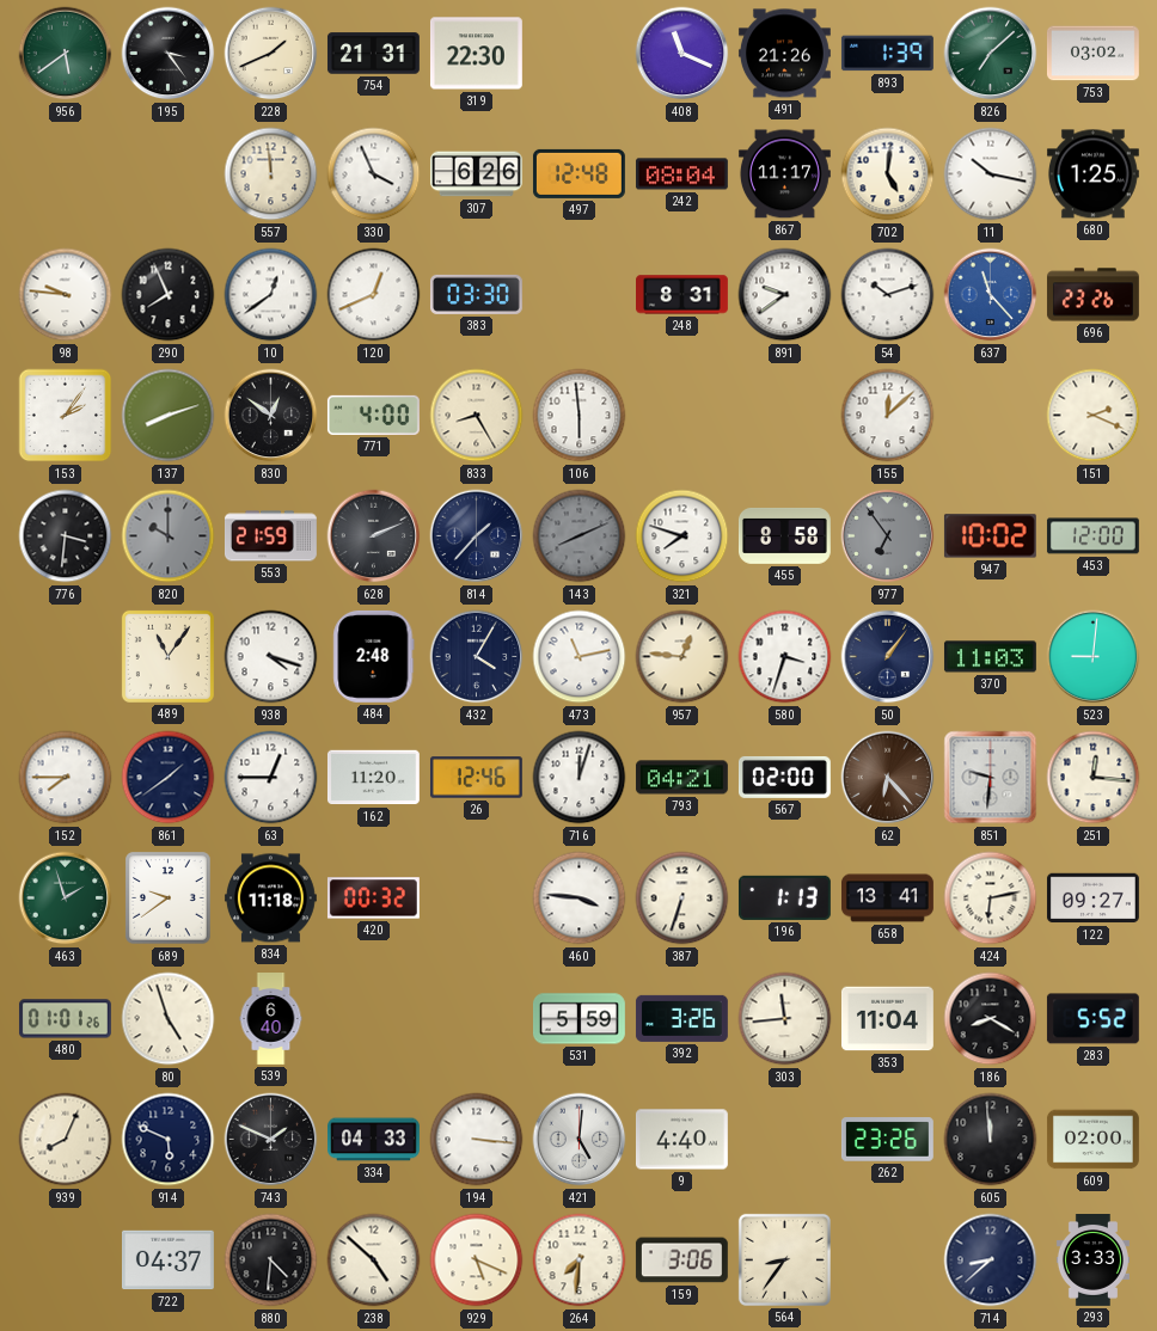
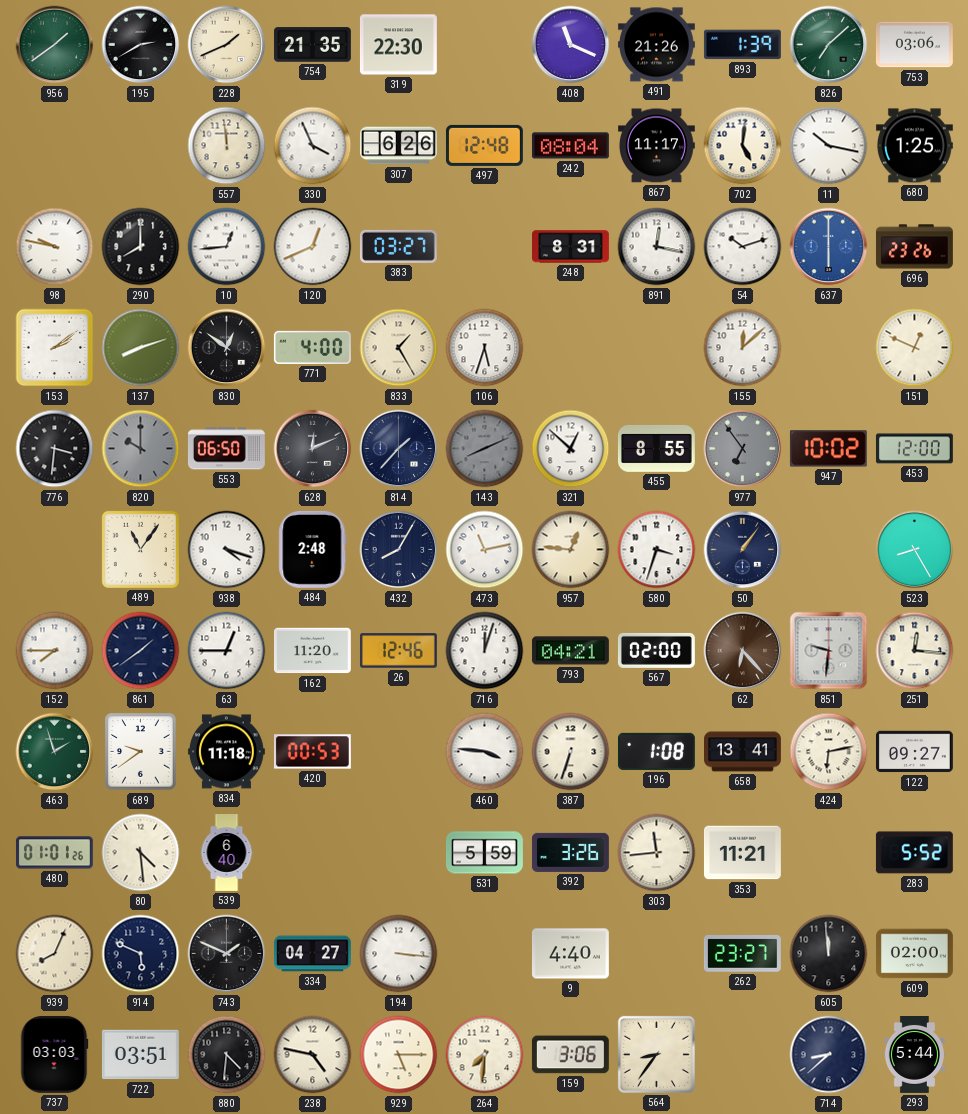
956: 5:39 -> 1:39
195: 3:24 -> 2:40
754: 21:31 -> 21:35
753: 03:02 -> 03:06
98: 9:46 -> 9:47
290: 7:56 -> 8:00
10: 12:39 -> 12:44
383: 03:30 -> 03:27
891: 9:39 -> 12:17
637: 11:23 -> 6:00
153: 2:06 -> 2:09
833: 8:25 -> 1:25
106: 5:59 -> 5:33
151: 2:19 -> 12:49
553: 21:59 -> 06:50
628: 2:11 -> 12:11
321: 7:48 -> 12:52
455: 8:58 -> 8:55
432: 4:05 -> 8:05
370: 11:03 -> none
523: 9:01 -> 8:25
420: 00:32 -> 00:53
196: 1:13 -> 1:08
80: 4:57 -> 4:29
353: 11:04 -> 11:21
186: 8:20 -> none
334: 04:33 -> 04:27
421: 5:01 -> none
262: 23:26 -> 23:27
737: none -> 03:03
722: 04:37 -> 03:51
238: 4:52 -> 4:47
929: 5:19 -> 5:15
293: 3:33 -> 5:44
